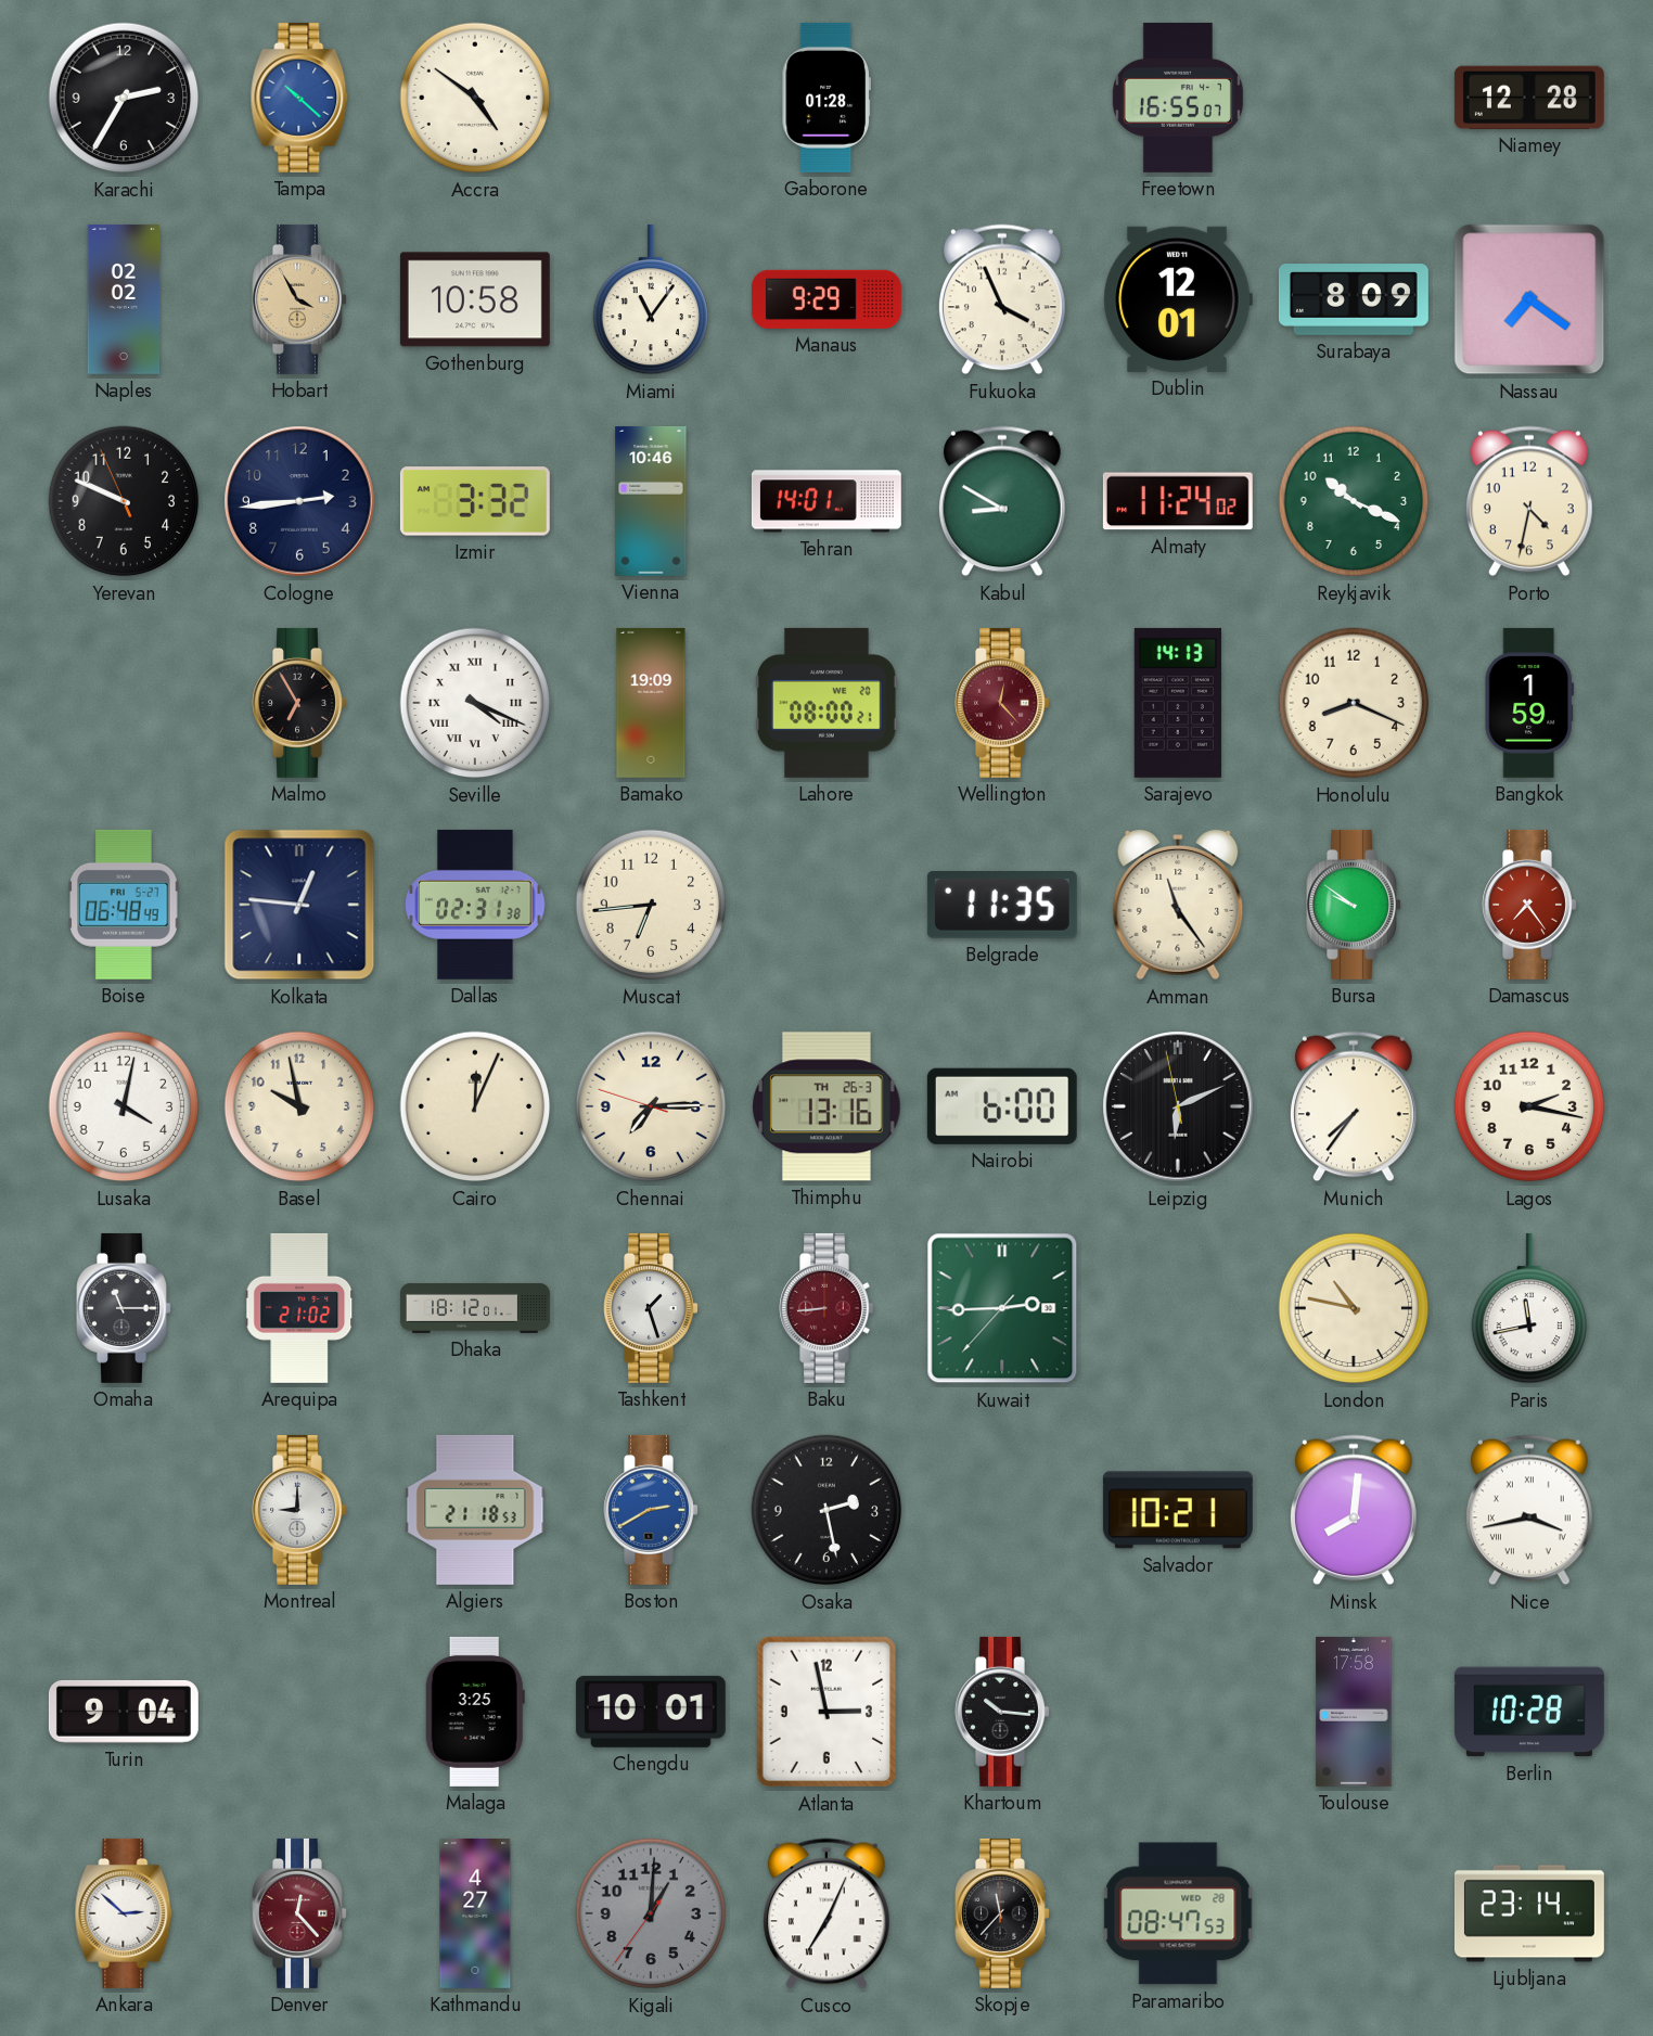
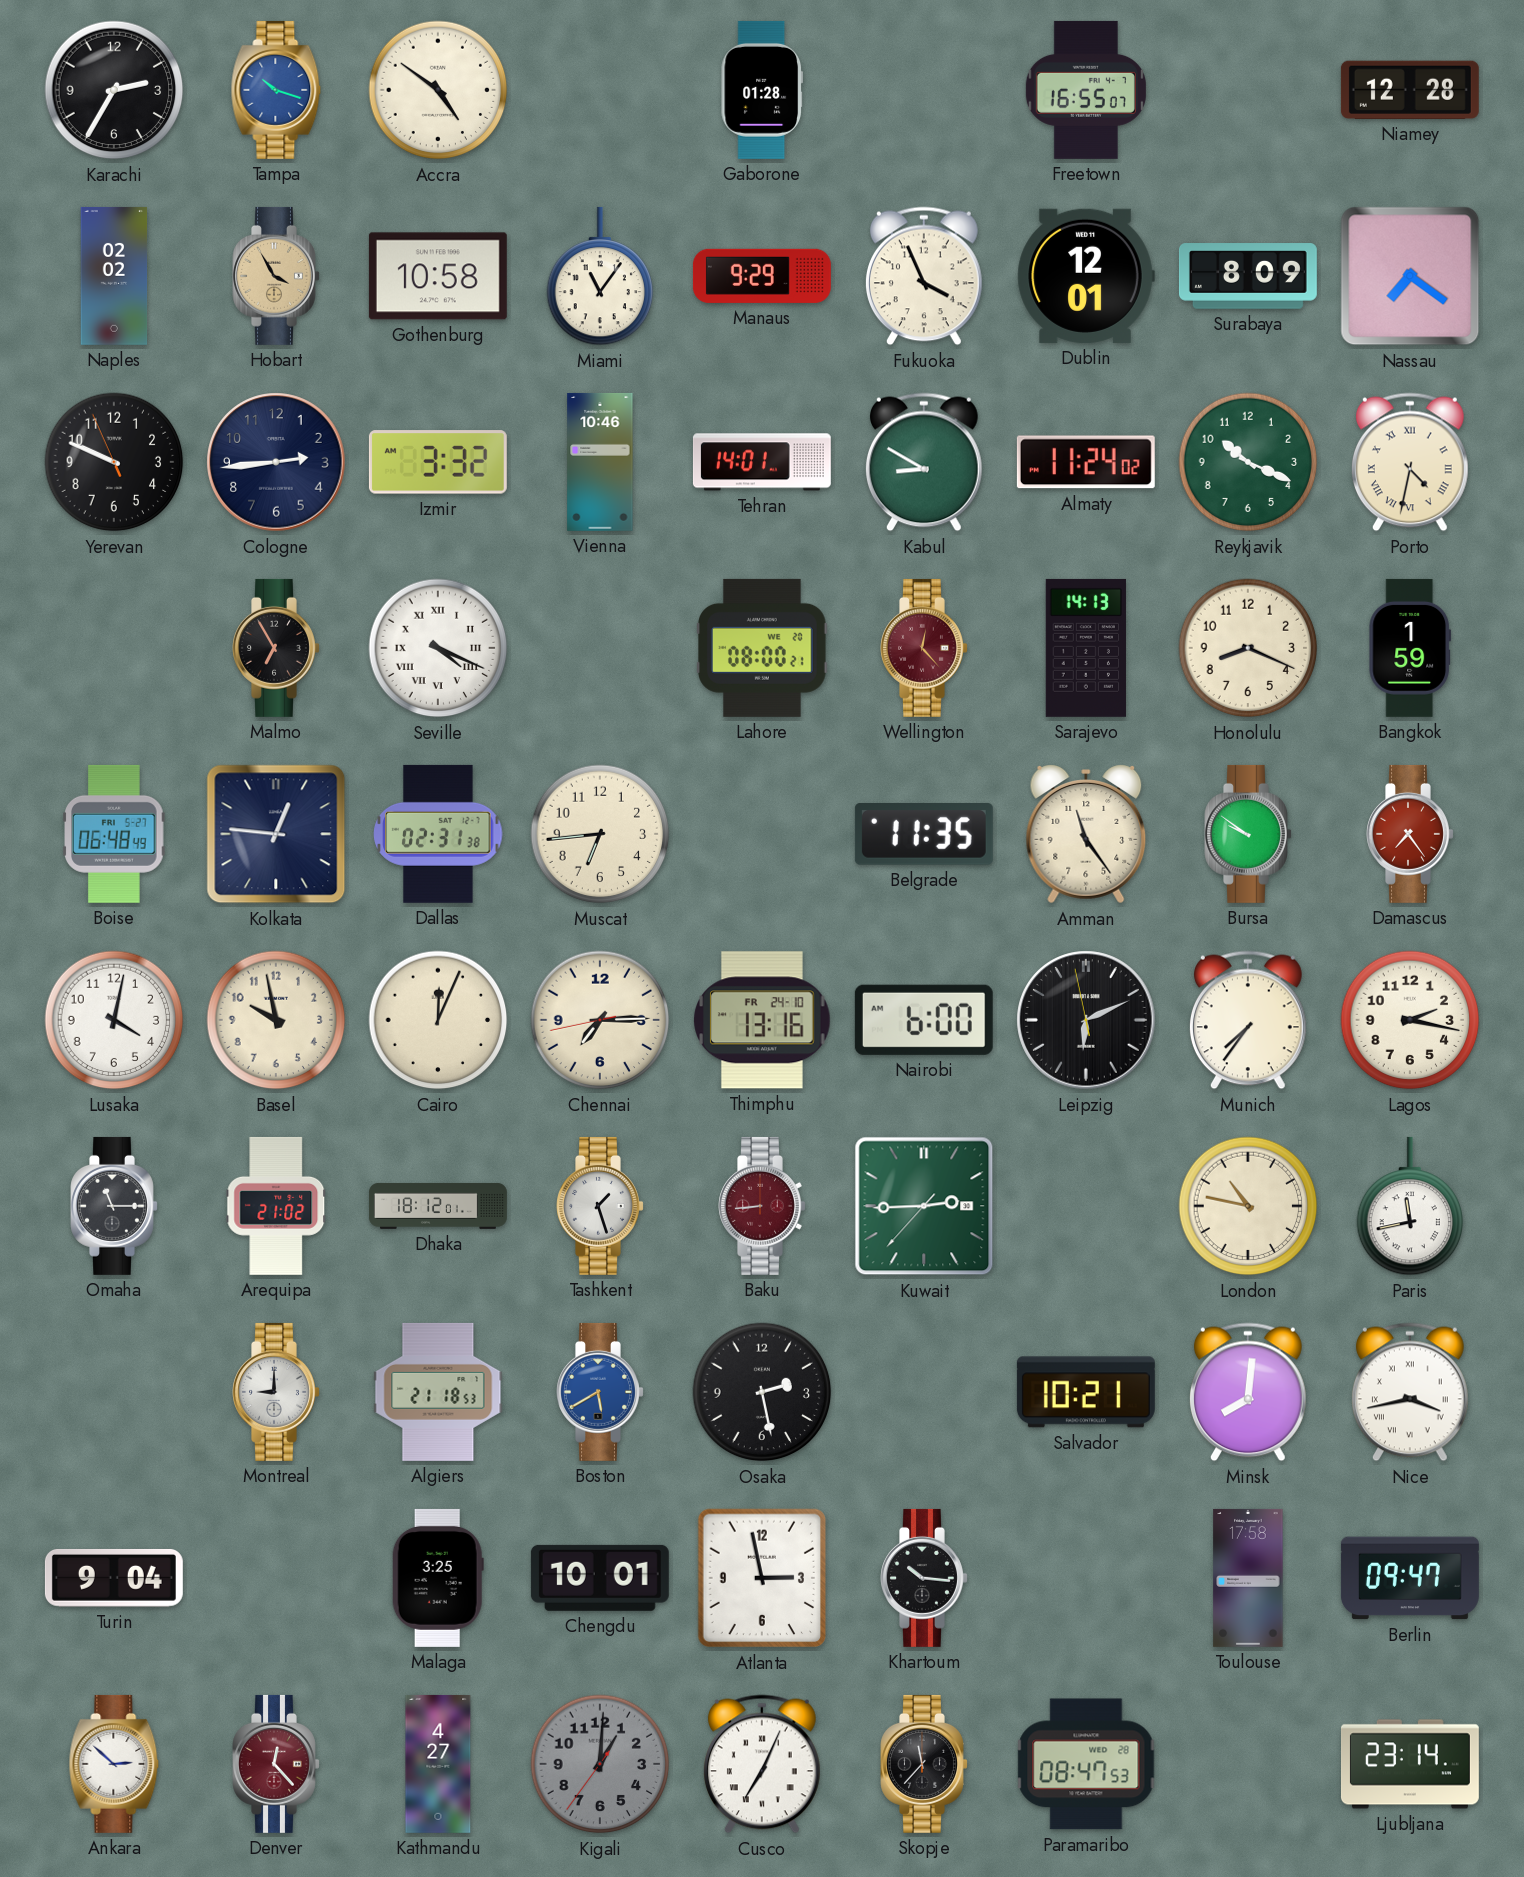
Tampa: 10:22 -> 10:18
Porto numerals: Arabic -> Roman
Bamako: 19:09 -> none
Chennai: 7:14:48 -> 7:14:43
Thimphu date: TH 26-3 -> FR 24-10
Boston: 2:40 -> 5:40
Berlin: 10:28 -> 09:47
